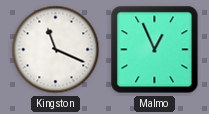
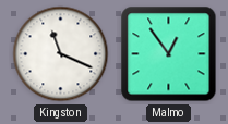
Malmo: 12:56 -> 12:54
